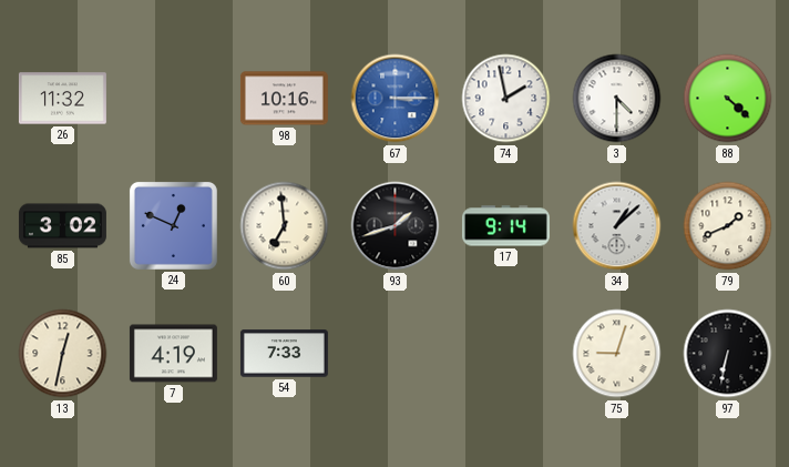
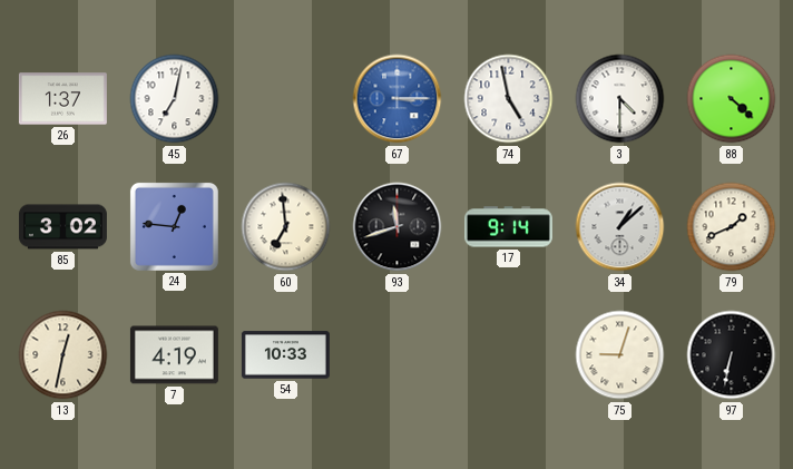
26: 11:32 -> 1:37
45: none -> 7:02
98: 10:16 -> none
74: 1:58 -> 4:58
24: 12:49 -> 12:46
93: 1:42 -> 11:42
54: 7:33 -> 10:33
